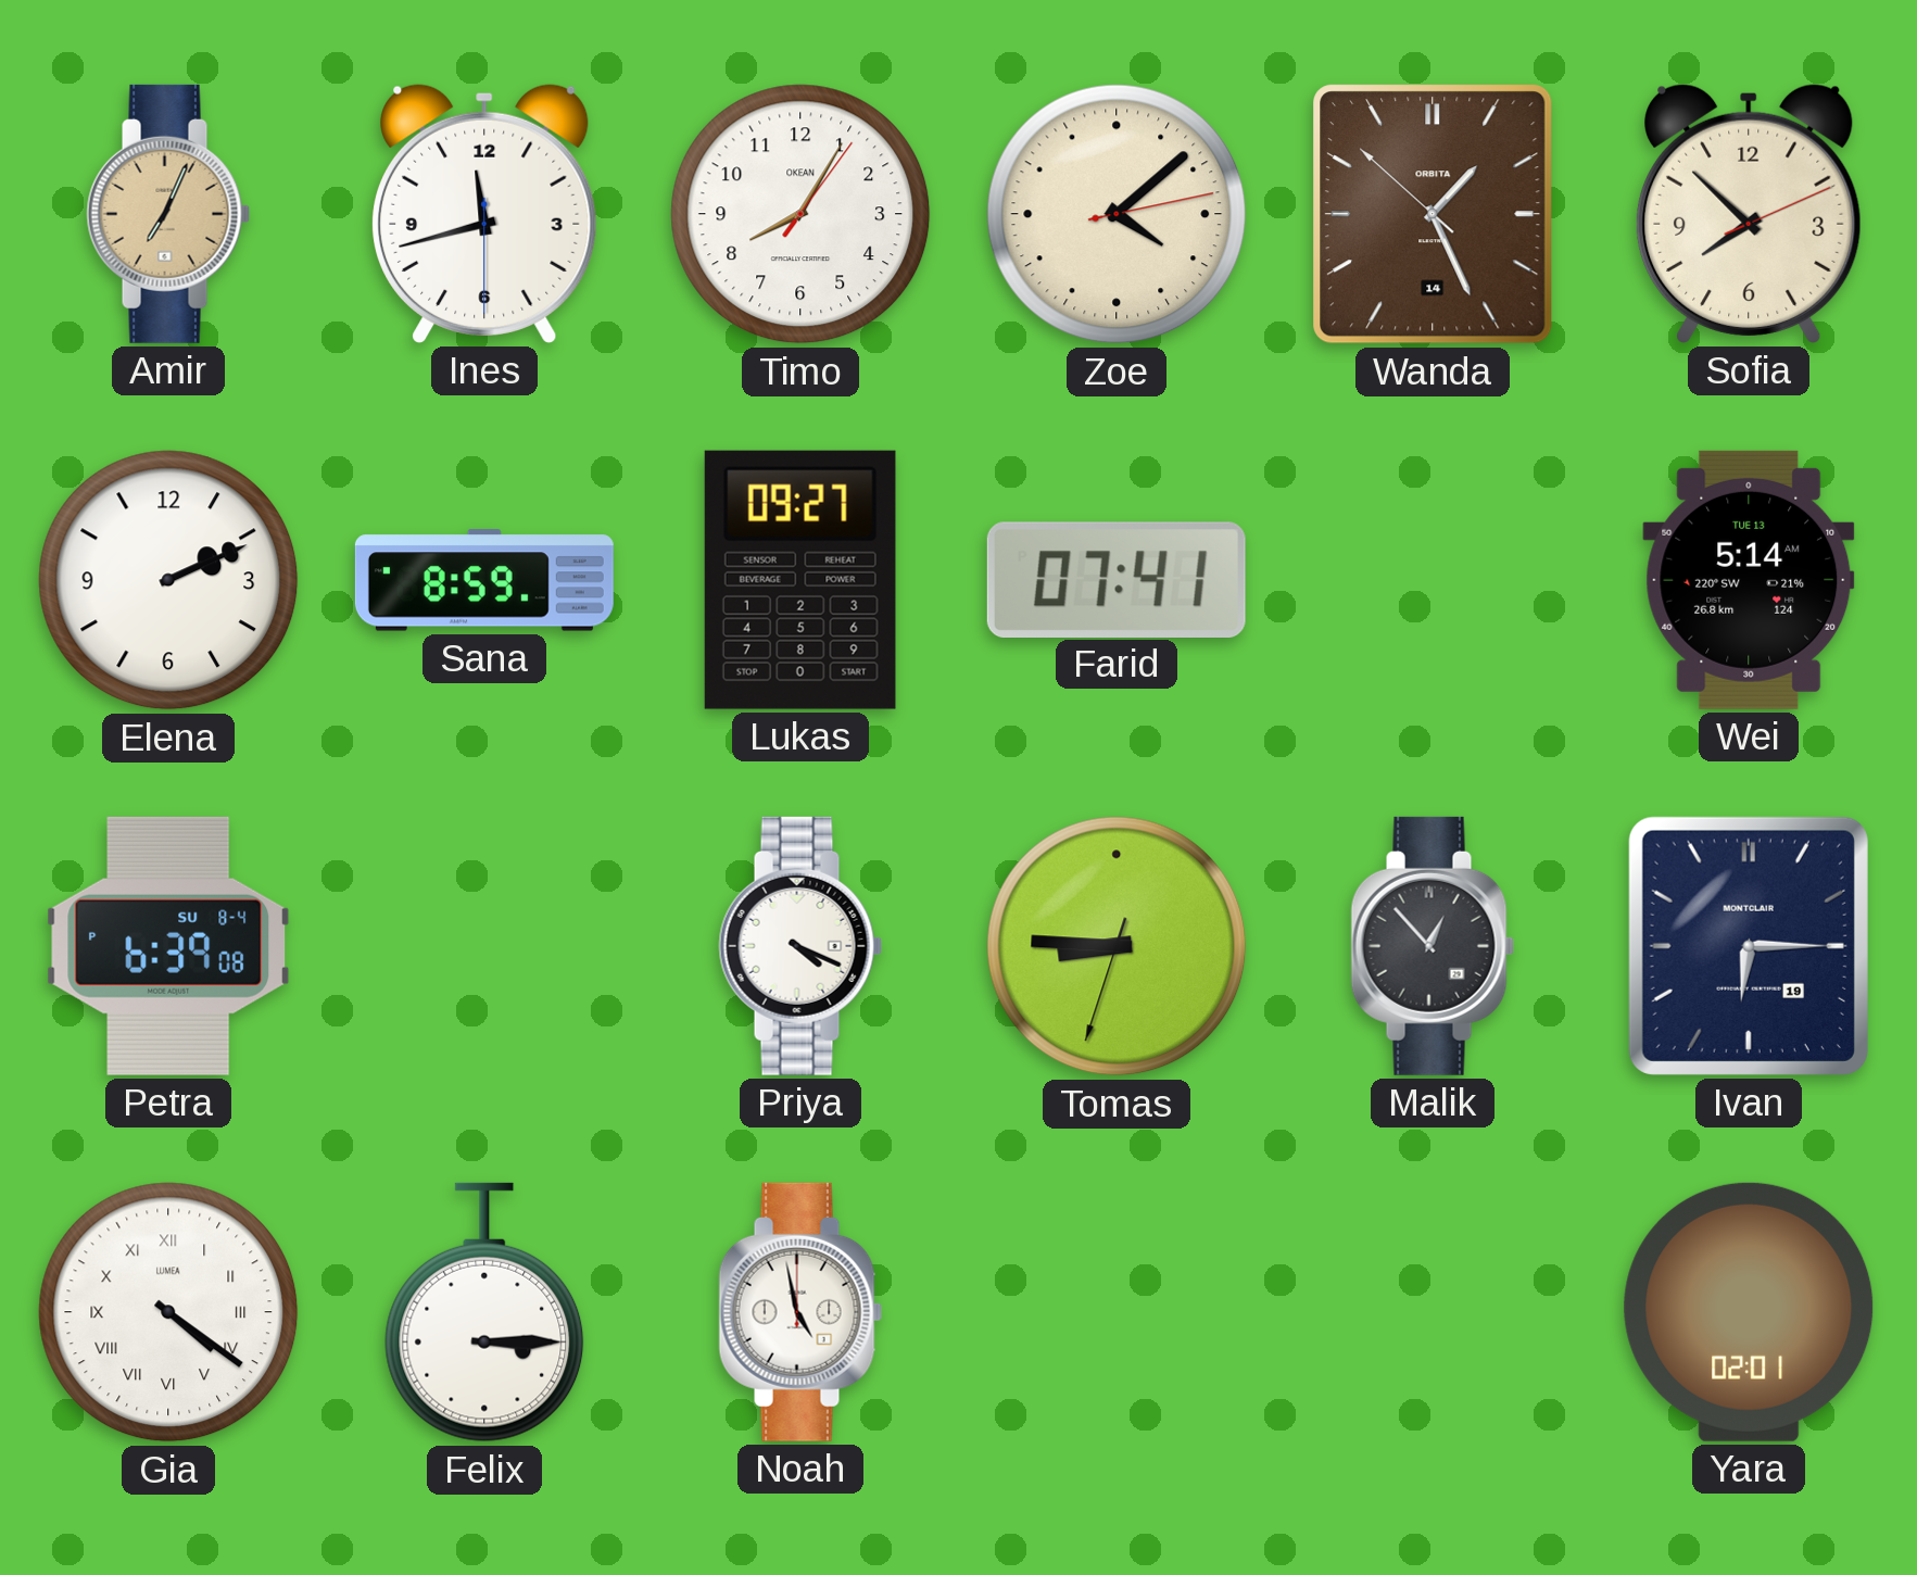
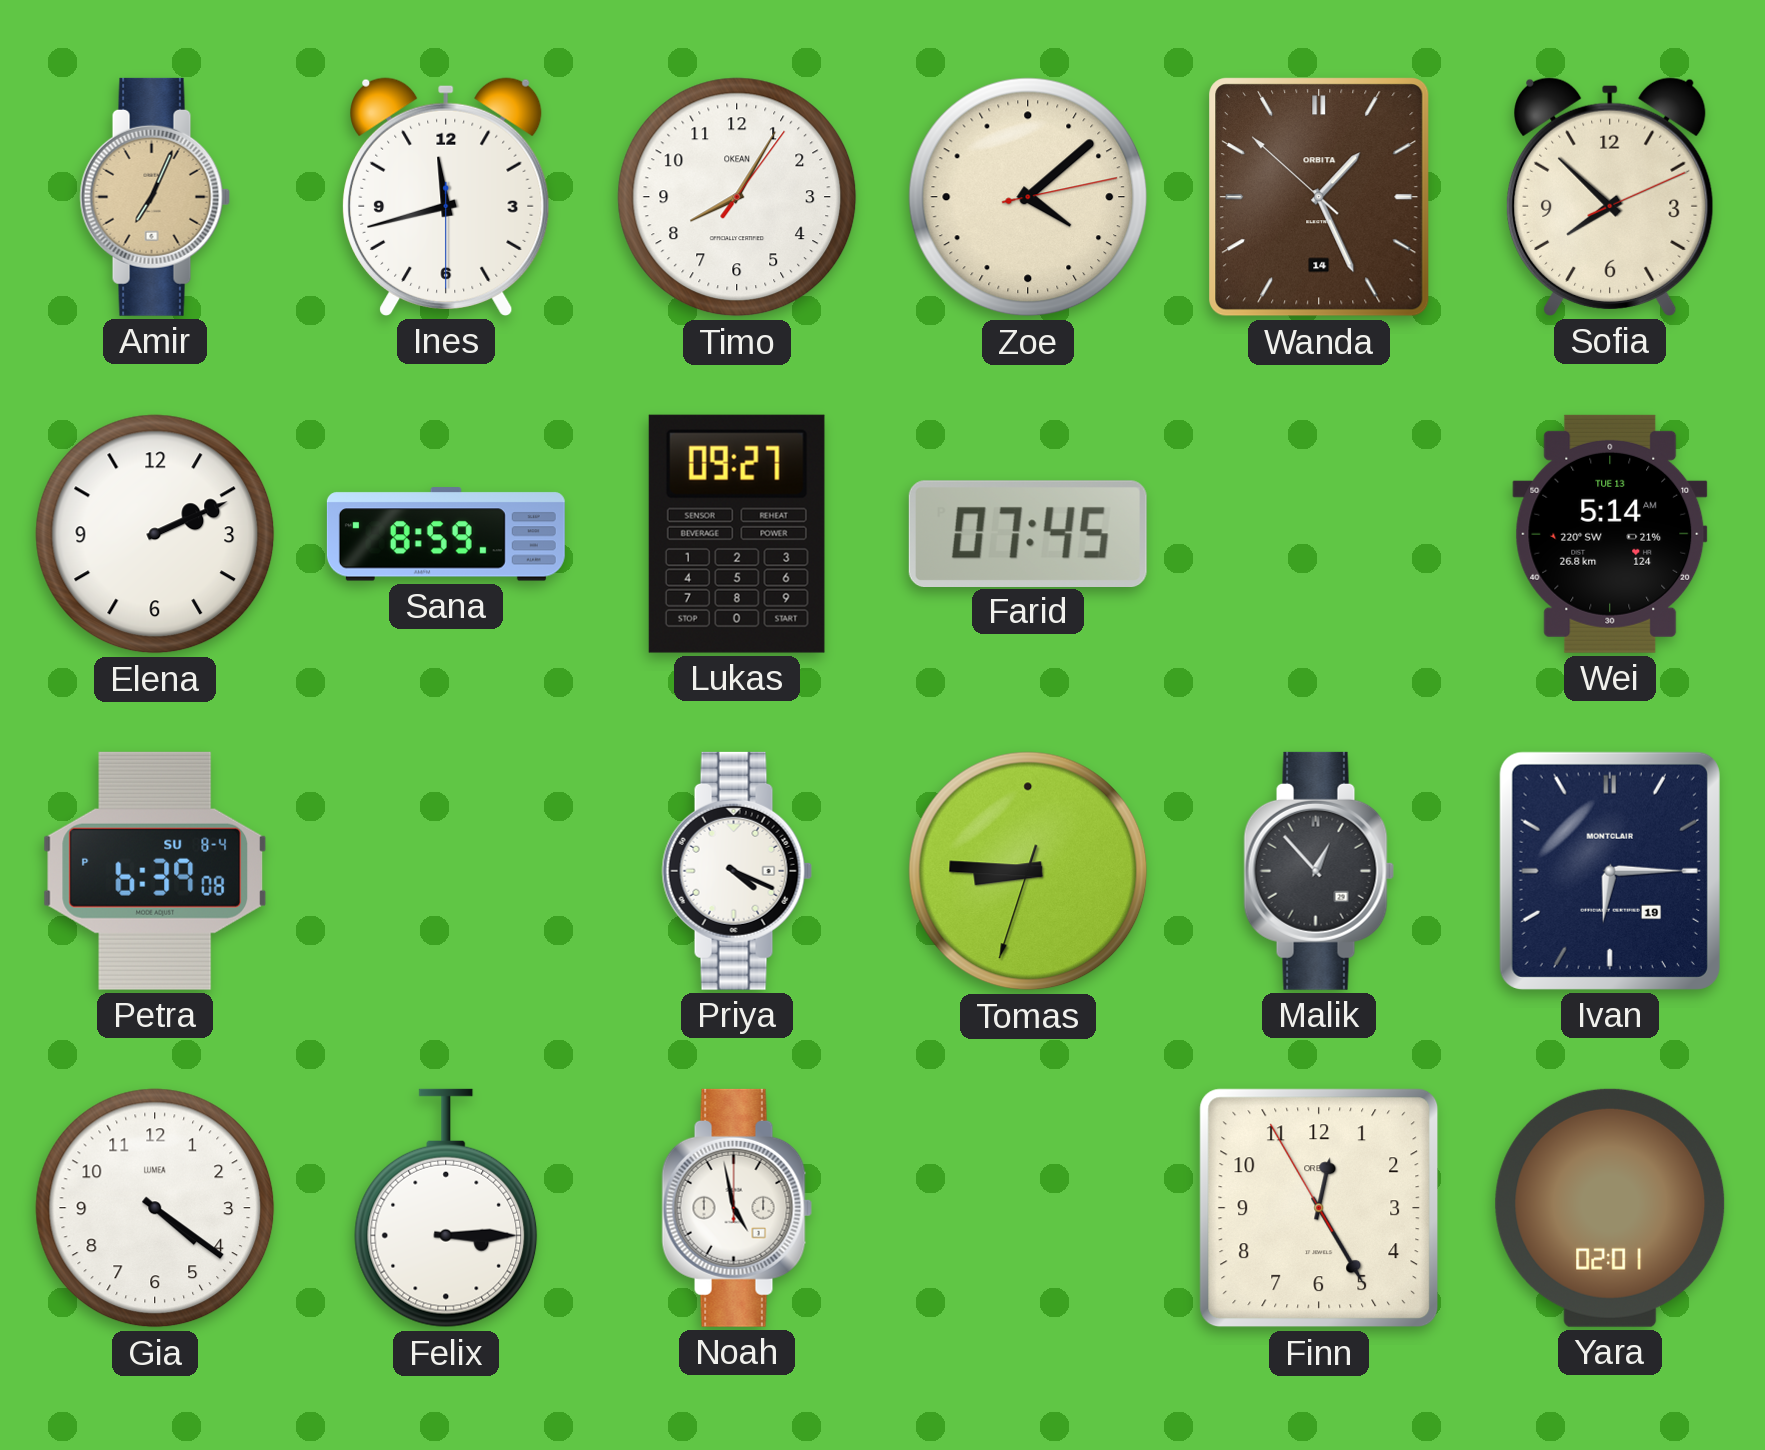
Farid: 07:41 -> 07:45
Gia numerals: Roman -> Arabic
Finn: none -> 12:24
